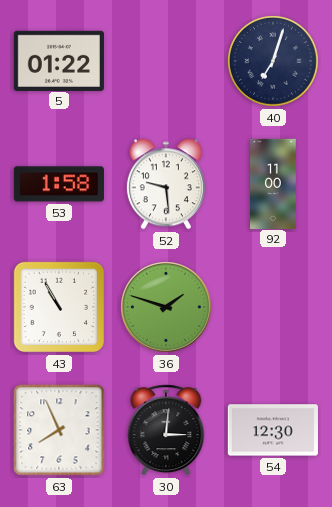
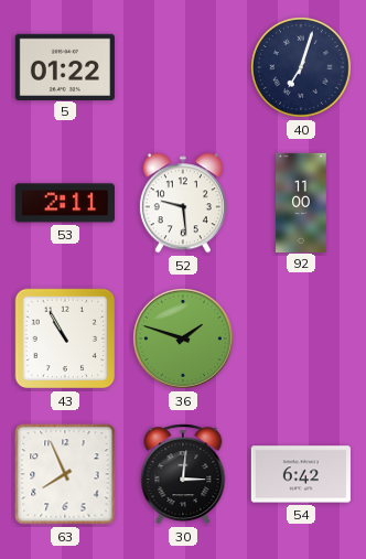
53: 1:58 -> 2:11
54: 12:30 -> 6:42
